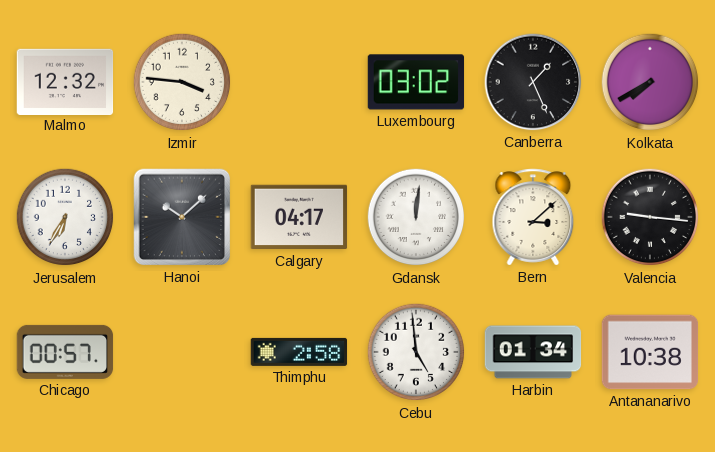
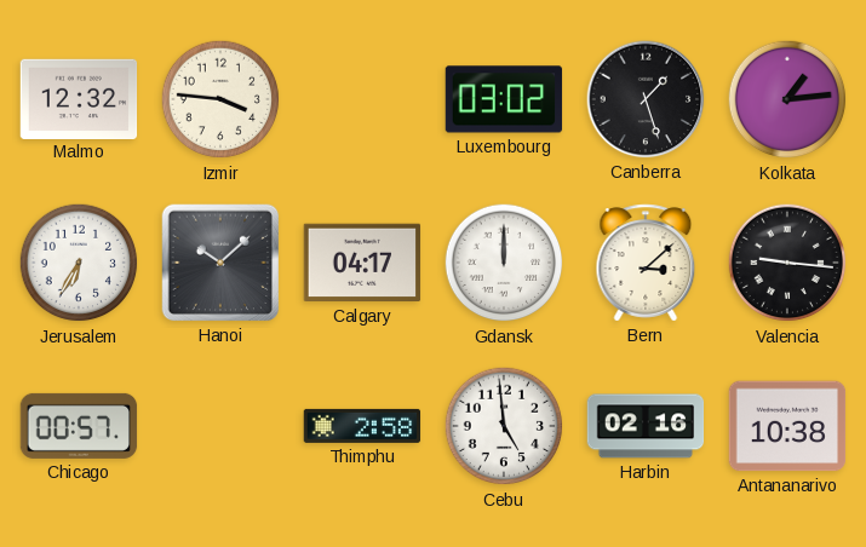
Canberra: 1:26 -> 1:27
Kolkata: 7:40 -> 1:14
Gdansk: 12:01 -> 12:00
Harbin: 01:34 -> 02:16
